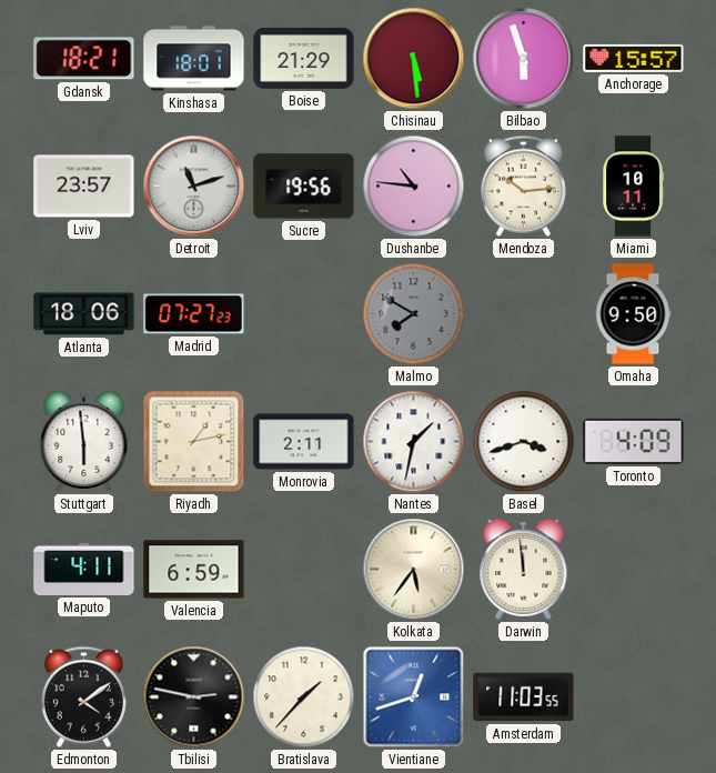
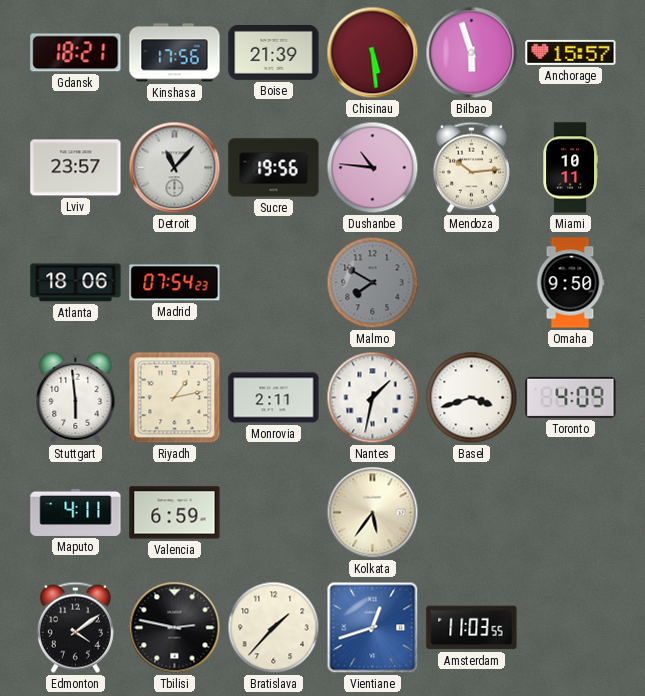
Kinshasa: 18:01 -> 17:56
Boise: 21:29 -> 21:39
Detroit: 11:12 -> 11:07
Madrid: 07:27 -> 07:54
Darwin: 11:59 -> none
